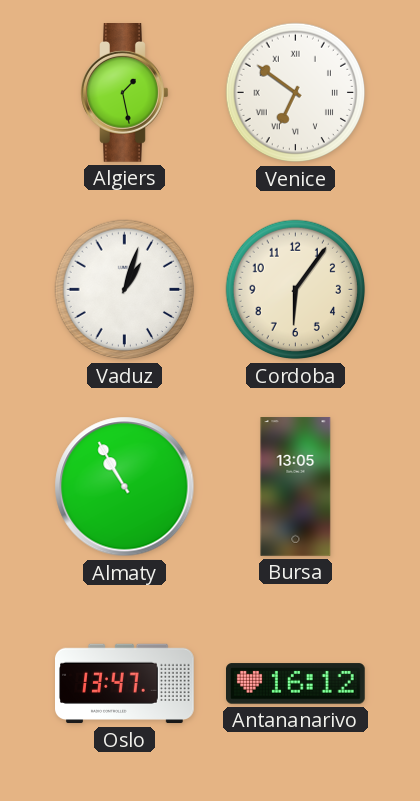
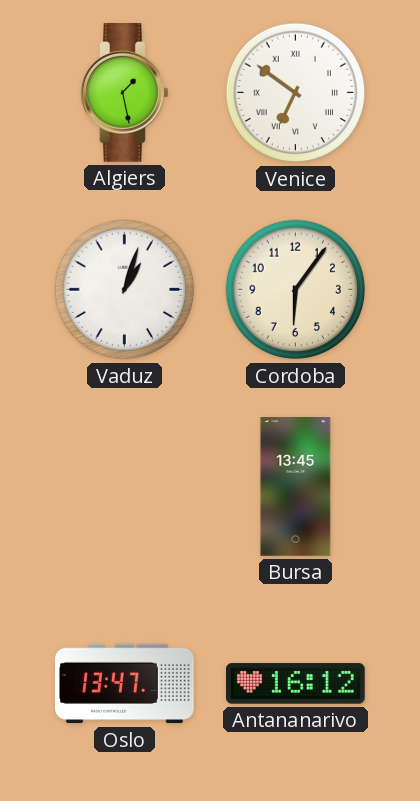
Almaty: 10:55 -> none
Bursa: 13:05 -> 13:45
